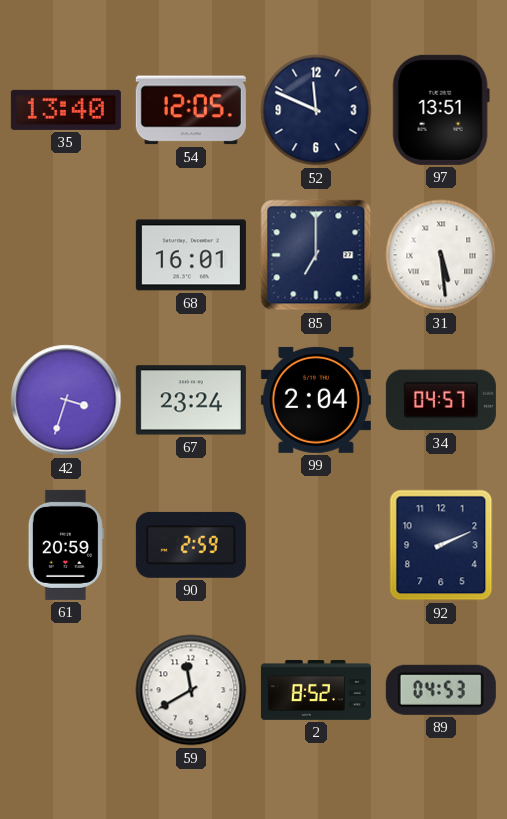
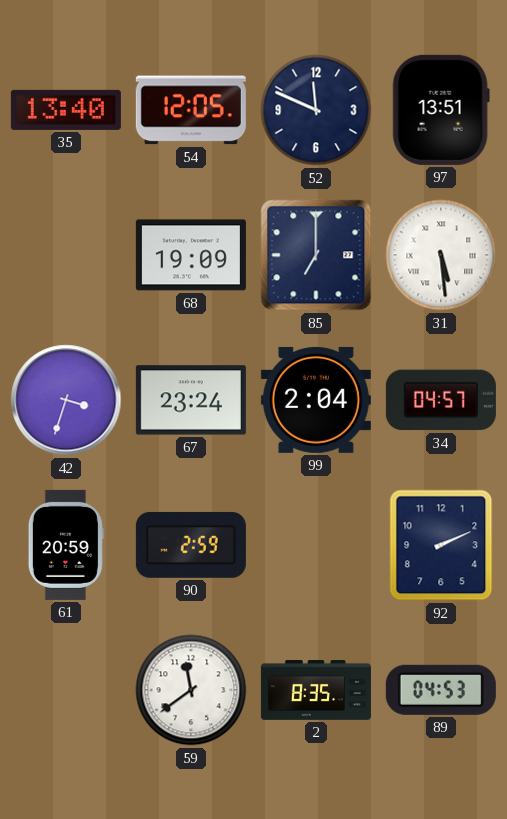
68: 16:01 -> 19:09
59: 11:40 -> 11:39
2: 8:52 -> 8:35
